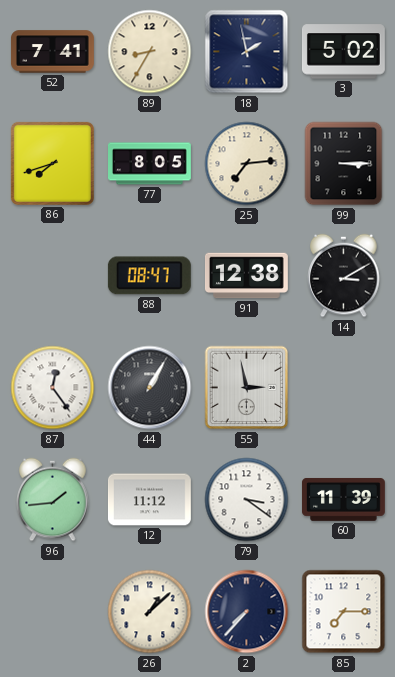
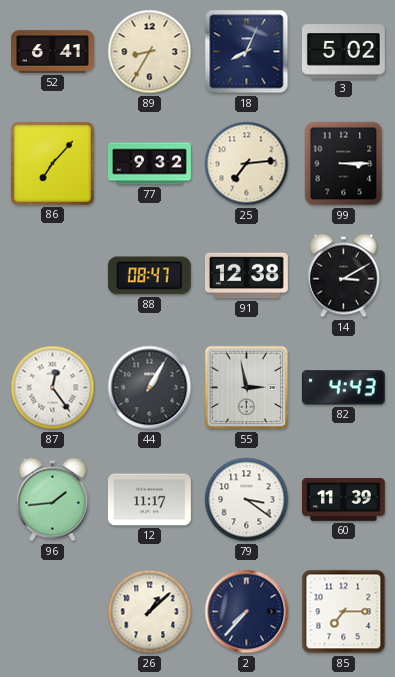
52: 7:41 -> 6:41
18: 1:58 -> 8:04
86: 7:42 -> 7:07
77: 8:05 -> 9:32
82: none -> 4:43
12: 11:12 -> 11:17
